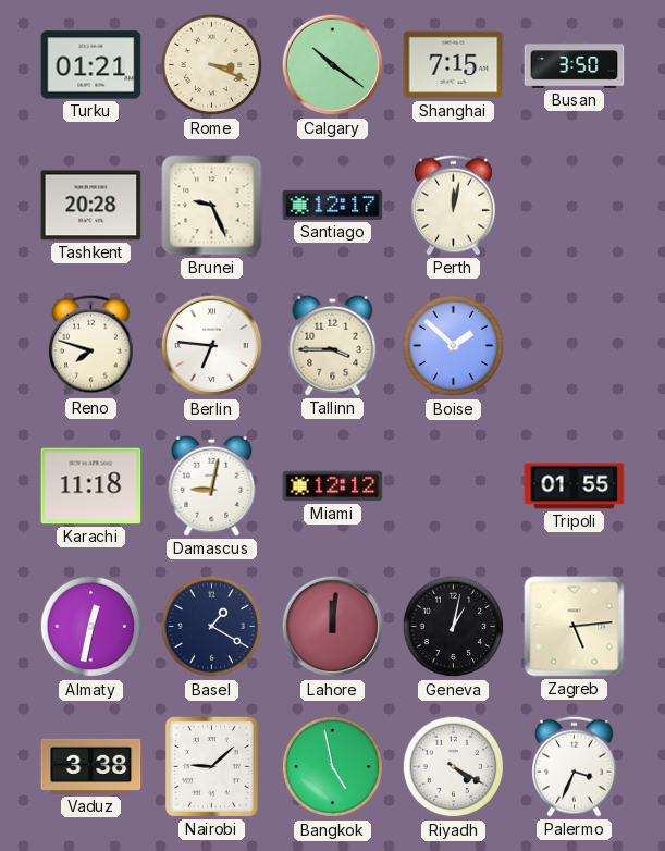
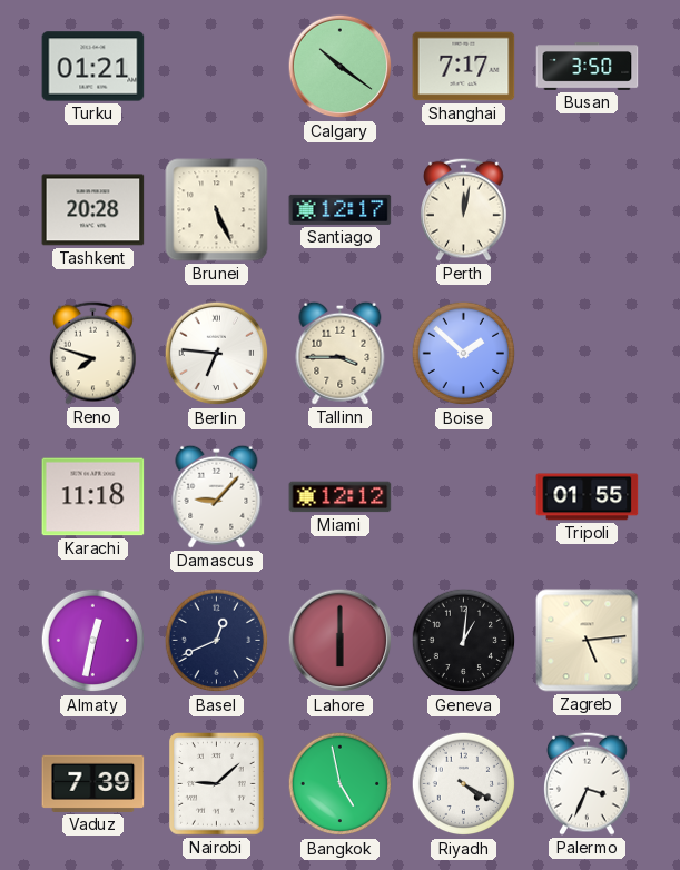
Rome: 3:19 -> none
Shanghai: 7:15 -> 7:17
Brunei: 9:26 -> 5:26
Damascus: 9:02 -> 9:07
Basel: 1:20 -> 12:41
Lahore: 12:01 -> 6:00
Geneva: 1:02 -> 1:01
Vaduz: 3:38 -> 7:39
